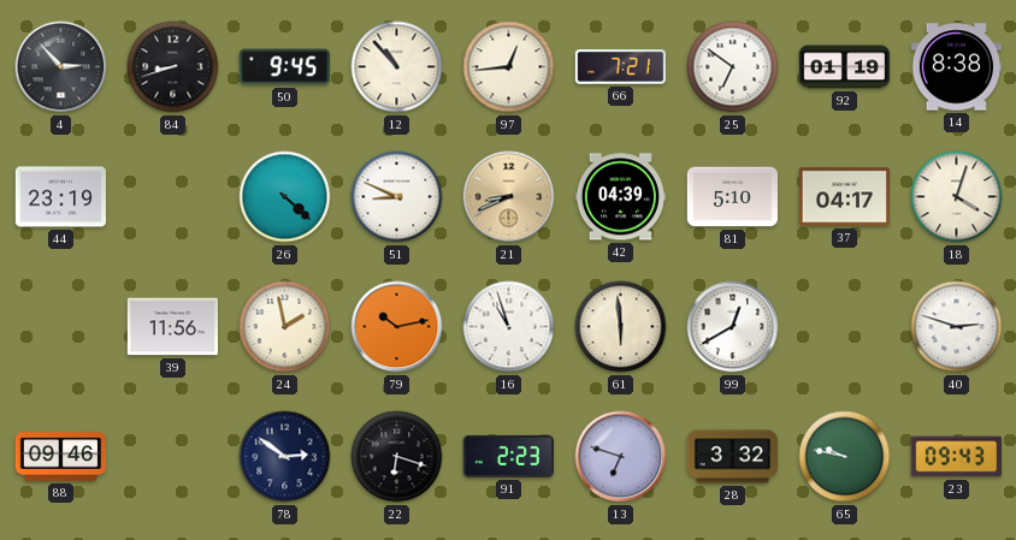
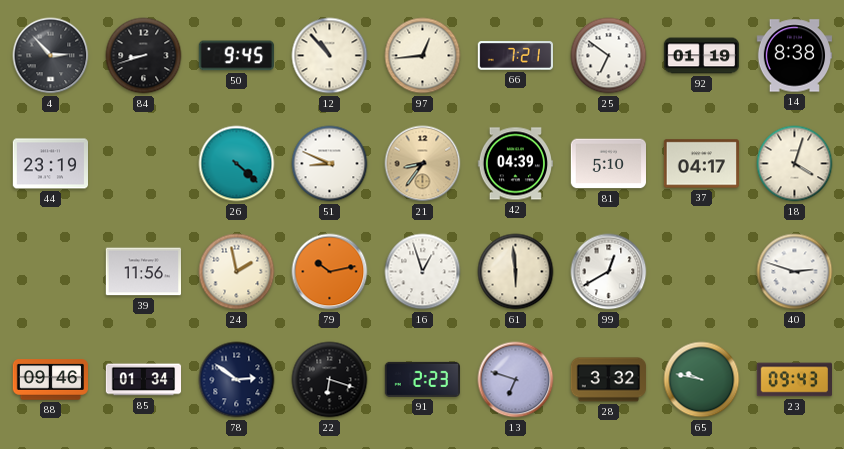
21: 8:41 -> 8:36
16: 10:57 -> 12:57
85: none -> 01:34
